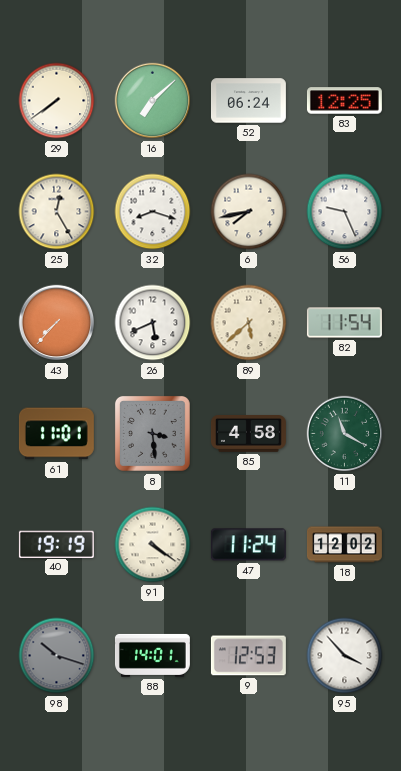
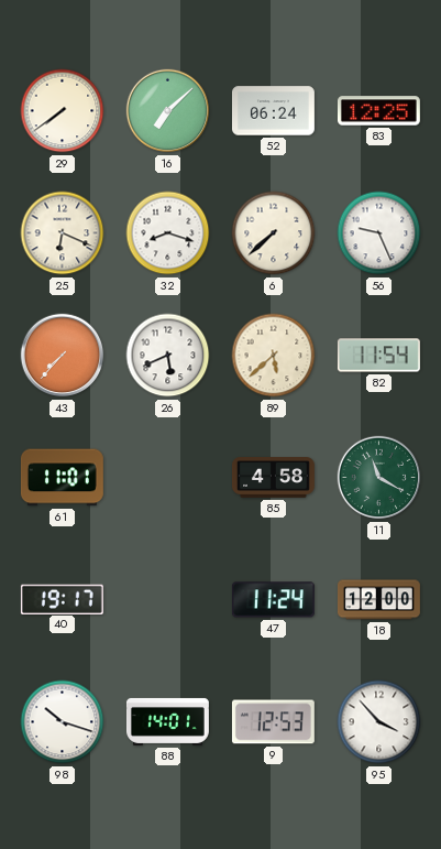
25: 12:25 -> 6:19
6: 7:43 -> 7:38
8: 3:29 -> none
40: 19:19 -> 19:17
91: 4:21 -> none
18: 12:02 -> 12:00
98 dial: grey -> white
